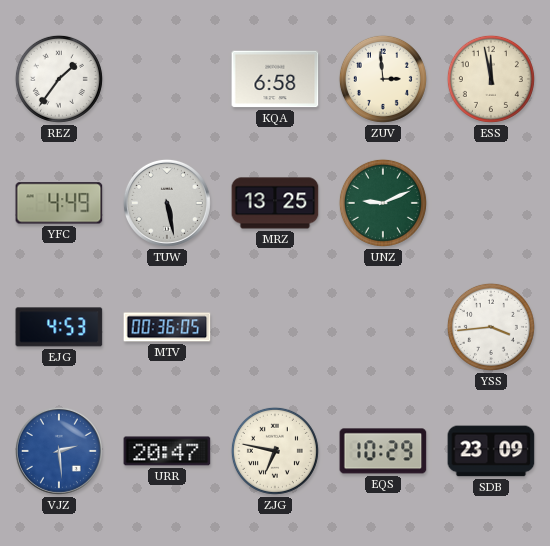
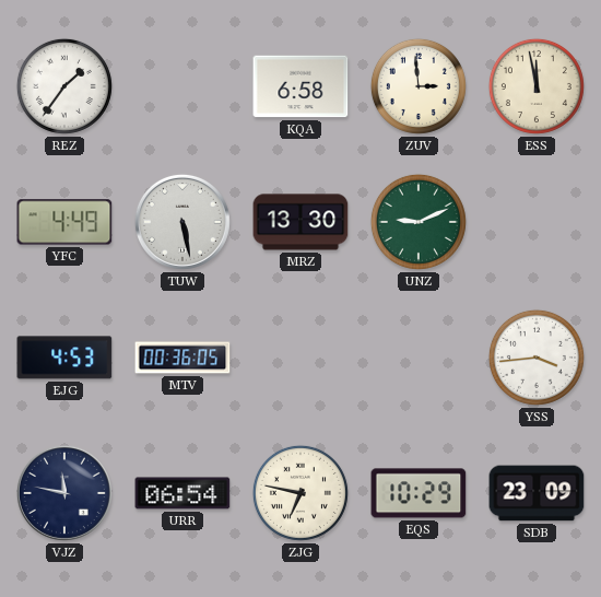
MRZ: 13:25 -> 13:30
VJZ: 2:29 -> 11:47
VJZ dial: blue -> navy
URR: 20:47 -> 06:54
